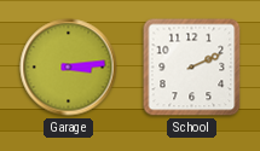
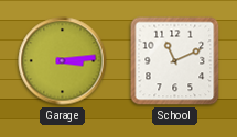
School: 2:11 -> 11:11
